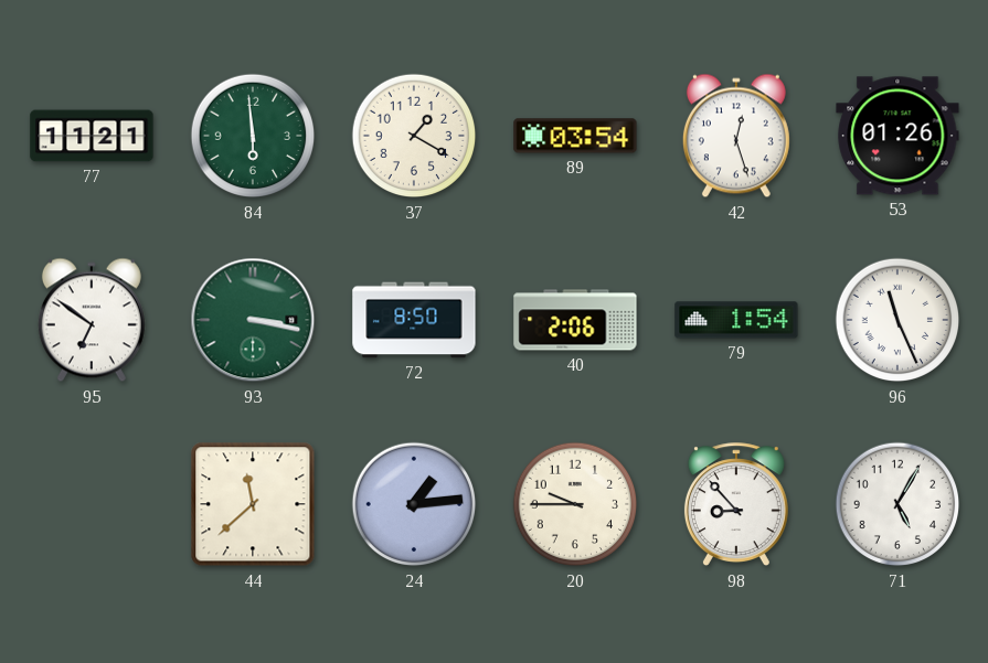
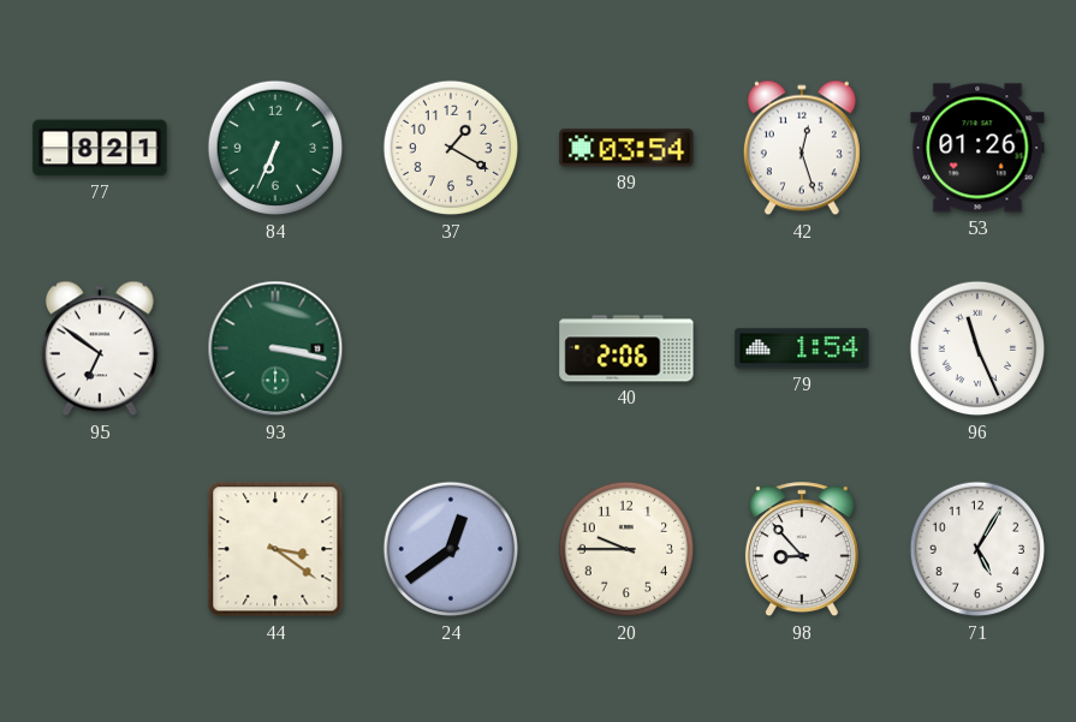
77: 11:21 -> 8:21
84: 5:59 -> 6:34
72: 8:50 -> none
44: 11:38 -> 3:21
24: 1:14 -> 12:39
